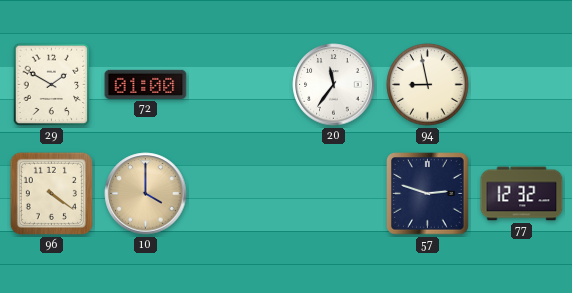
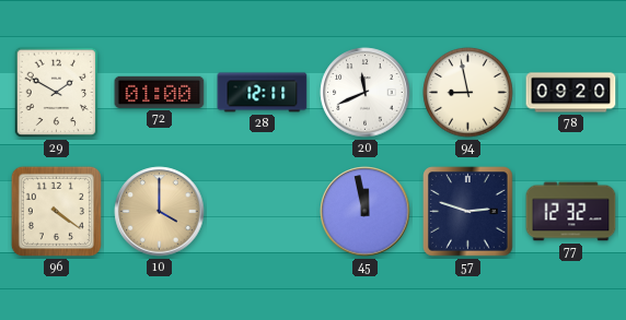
28: none -> 12:11
20: 11:36 -> 11:41
78: none -> 09:20
45: none -> 11:58
